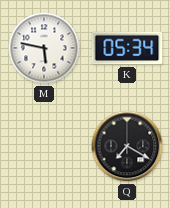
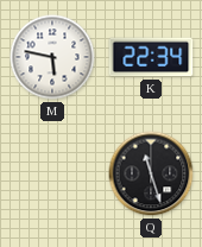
K: 05:34 -> 22:34
Q: 7:20 -> 11:27
